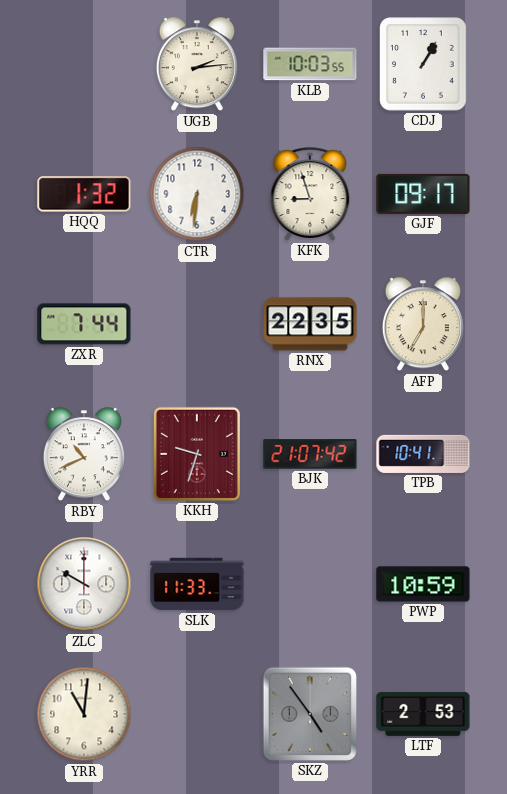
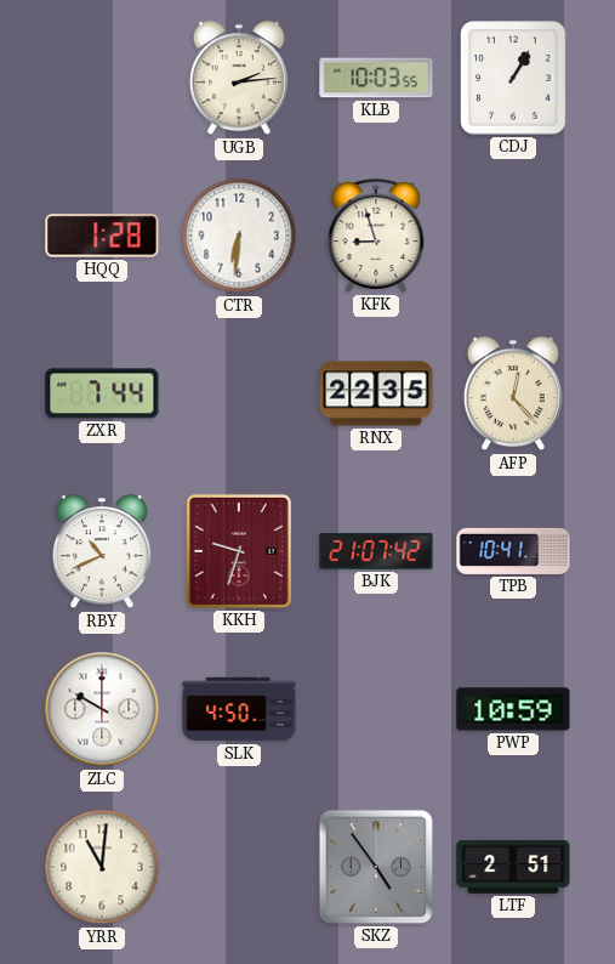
HQQ: 1:32 -> 1:28
GJF: 09:17 -> none
AFP: 7:00 -> 12:23
SLK: 11:33 -> 4:50
LTF: 2:53 -> 2:51
